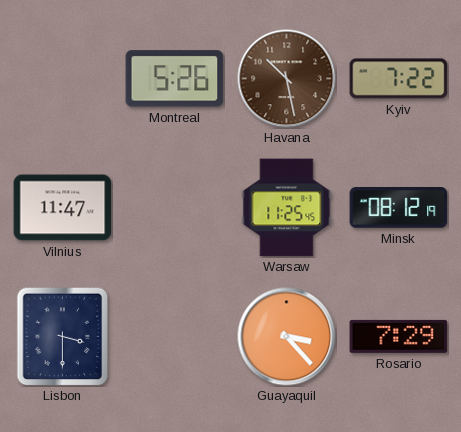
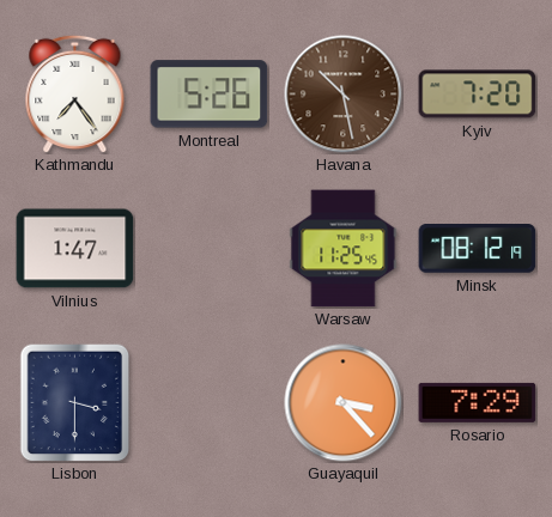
Kathmandu: none -> 7:24
Kyiv: 7:22 -> 7:20
Vilnius: 11:47 -> 1:47
